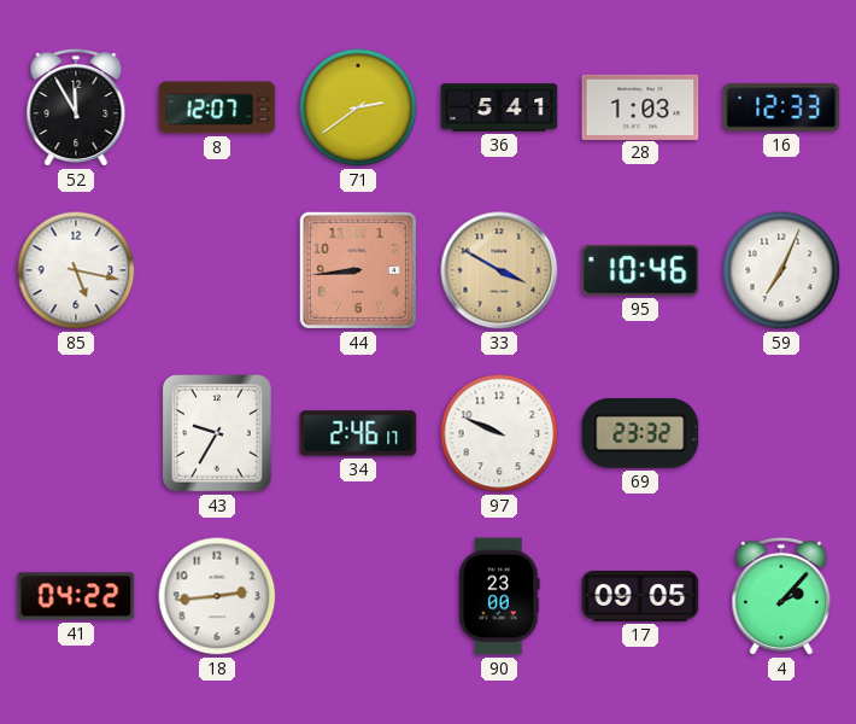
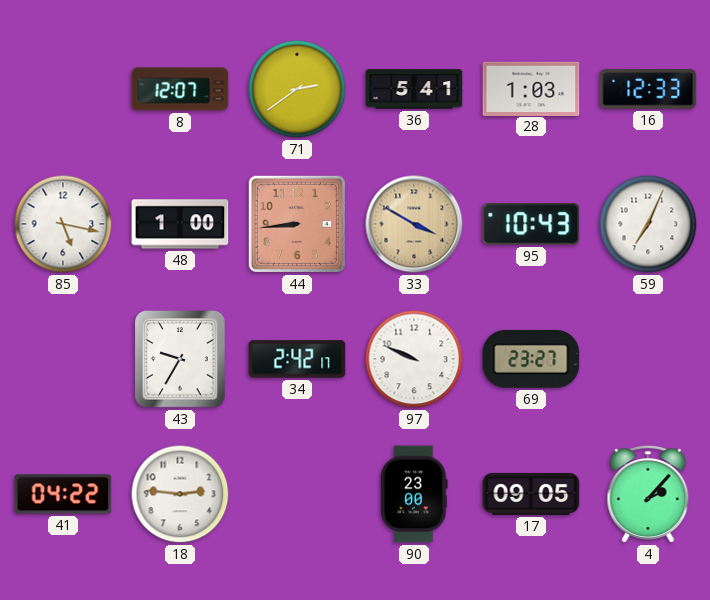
52: 11:55 -> none
48: none -> 1:00
95: 10:46 -> 10:43
34: 2:46 -> 2:42
69: 23:32 -> 23:27
18: 2:44 -> 2:46
